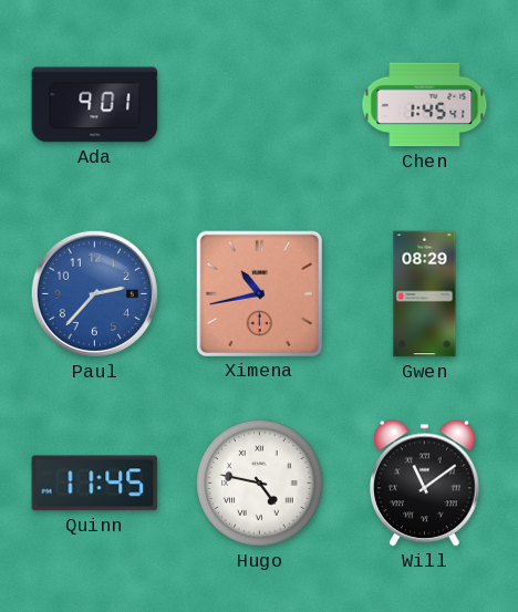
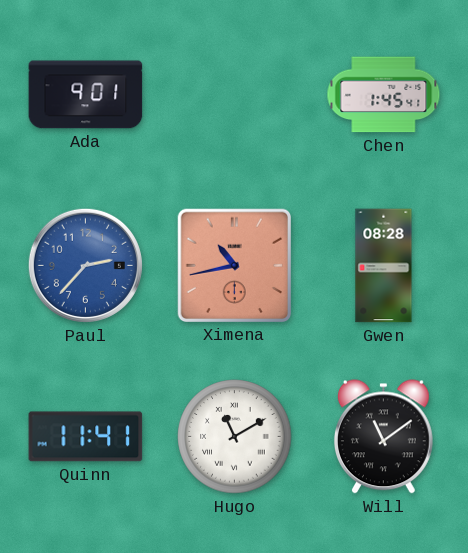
Gwen: 08:29 -> 08:28
Quinn: 11:45 -> 11:41
Hugo: 4:47 -> 11:10
